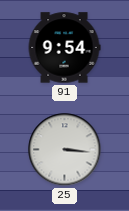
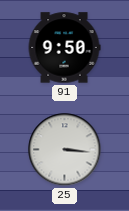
91: 9:54 -> 9:50
